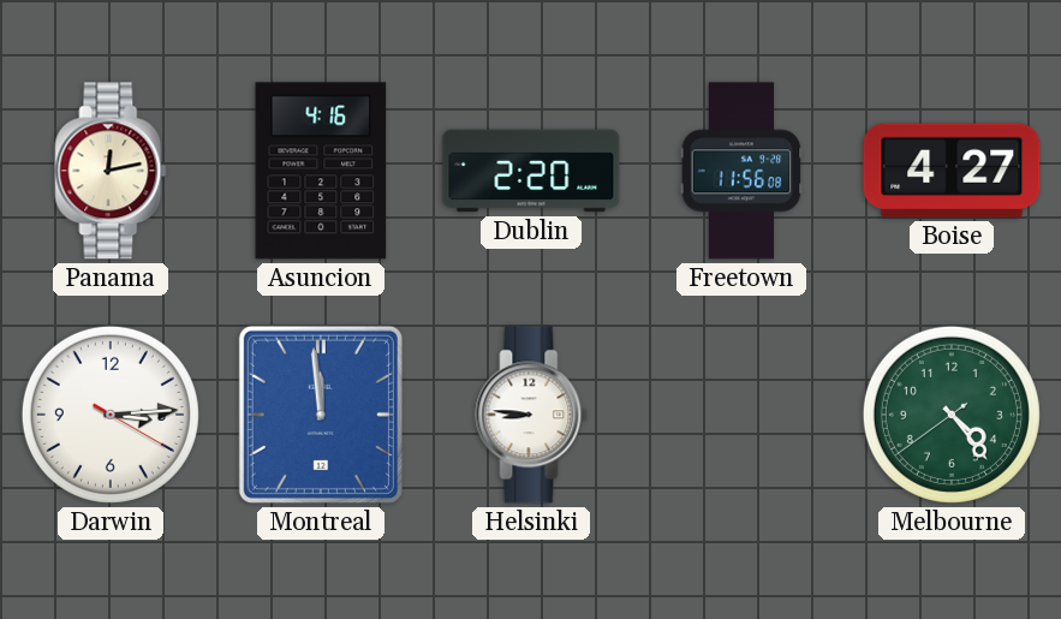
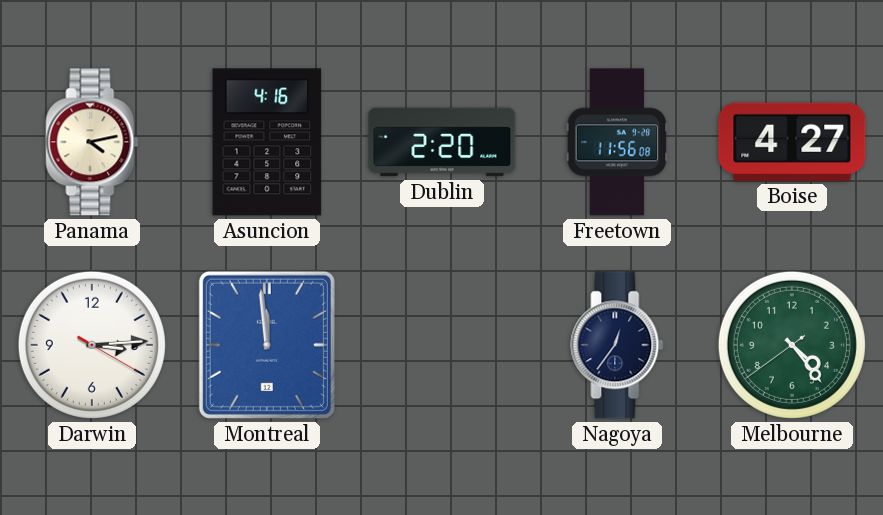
Panama: 12:13 -> 4:13
Helsinki: 8:46 -> none
Nagoya: none -> 12:36
